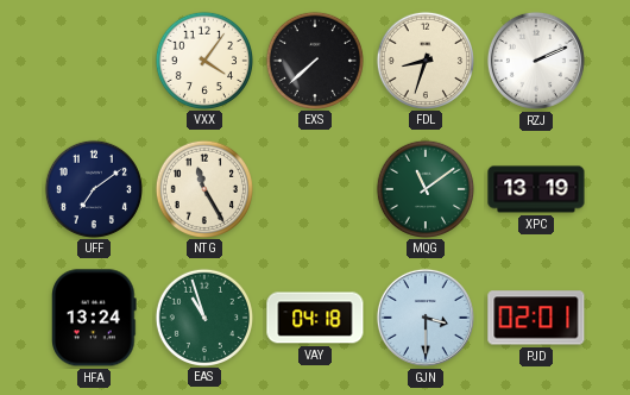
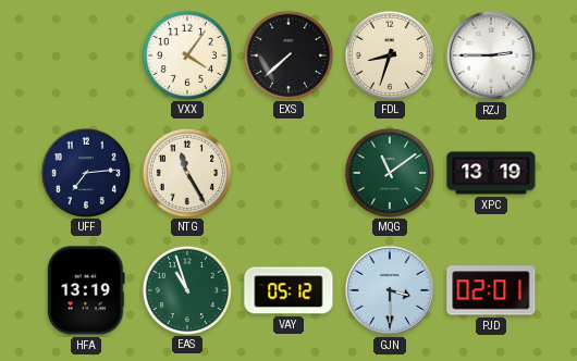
RZJ: 2:11 -> 2:45
UFF: 7:09 -> 7:14
HFA: 13:24 -> 13:19
VAY: 04:18 -> 05:12
